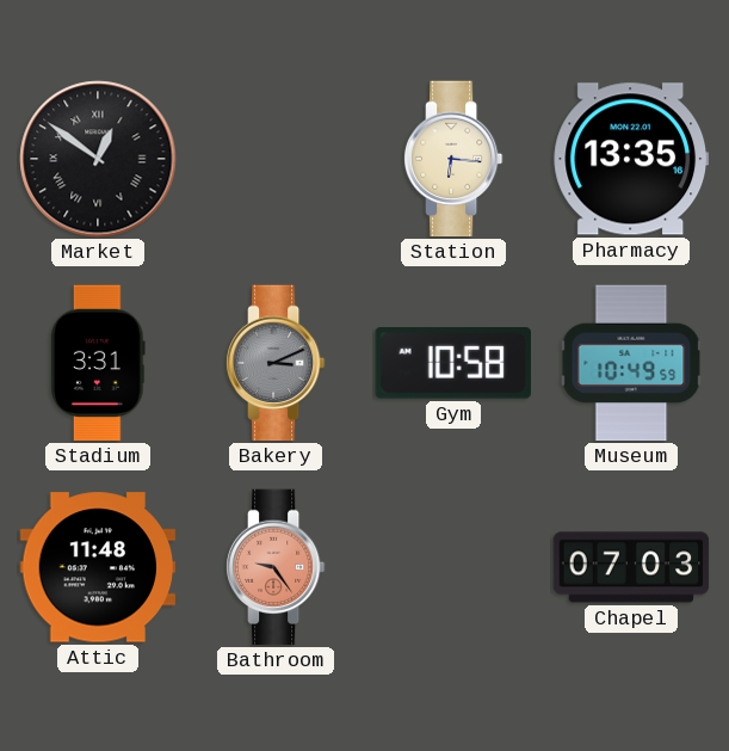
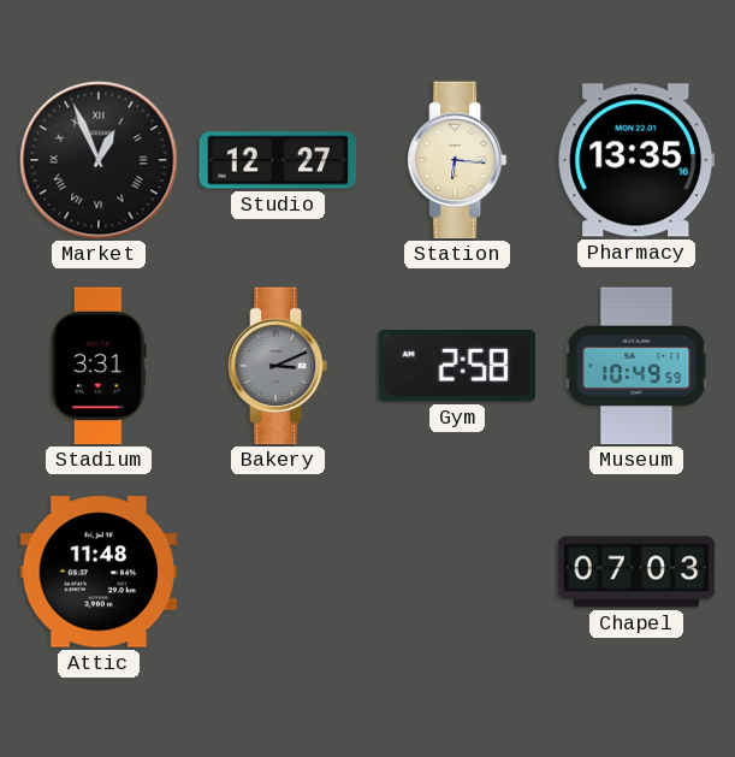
Market: 12:51 -> 12:56
Studio: none -> 12:27
Gym: 10:58 -> 2:58
Bathroom: 9:24 -> none
